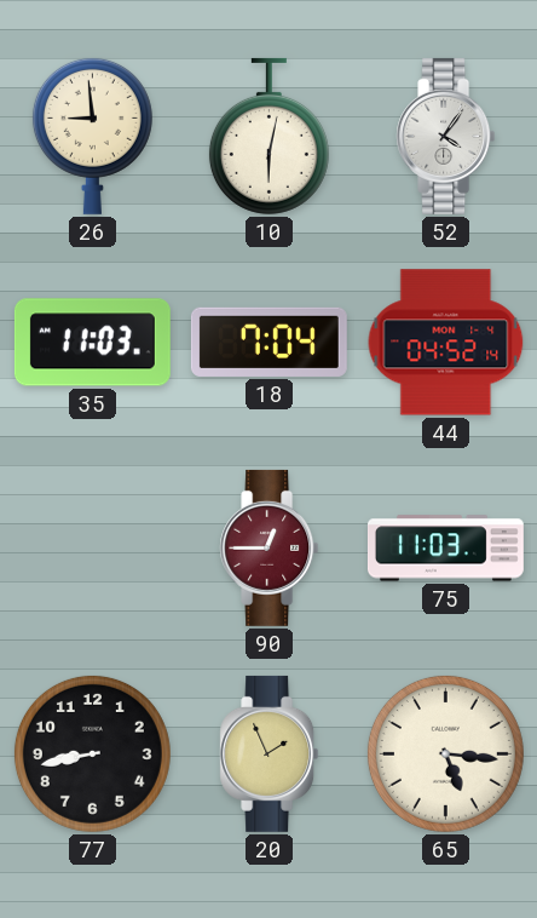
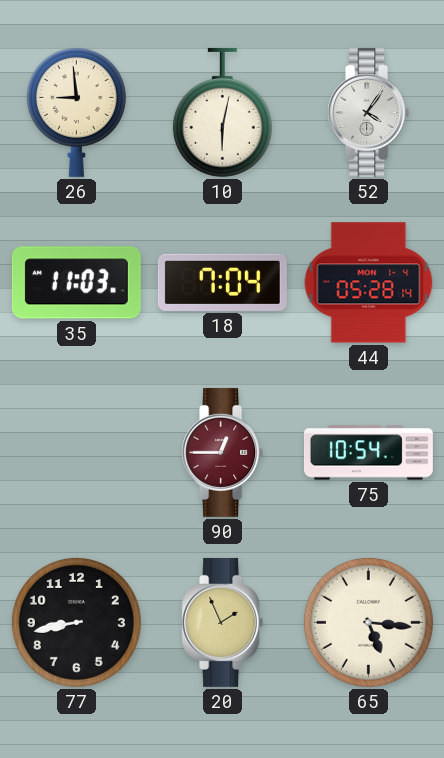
44: 04:52 -> 05:28
75: 11:03 -> 10:54
